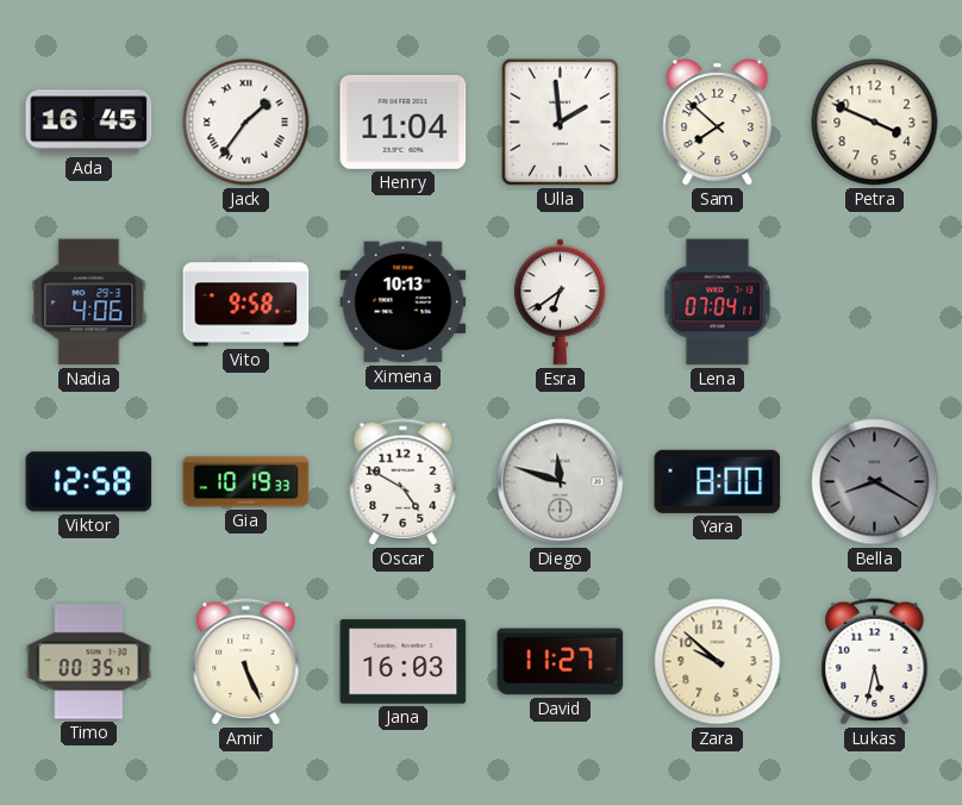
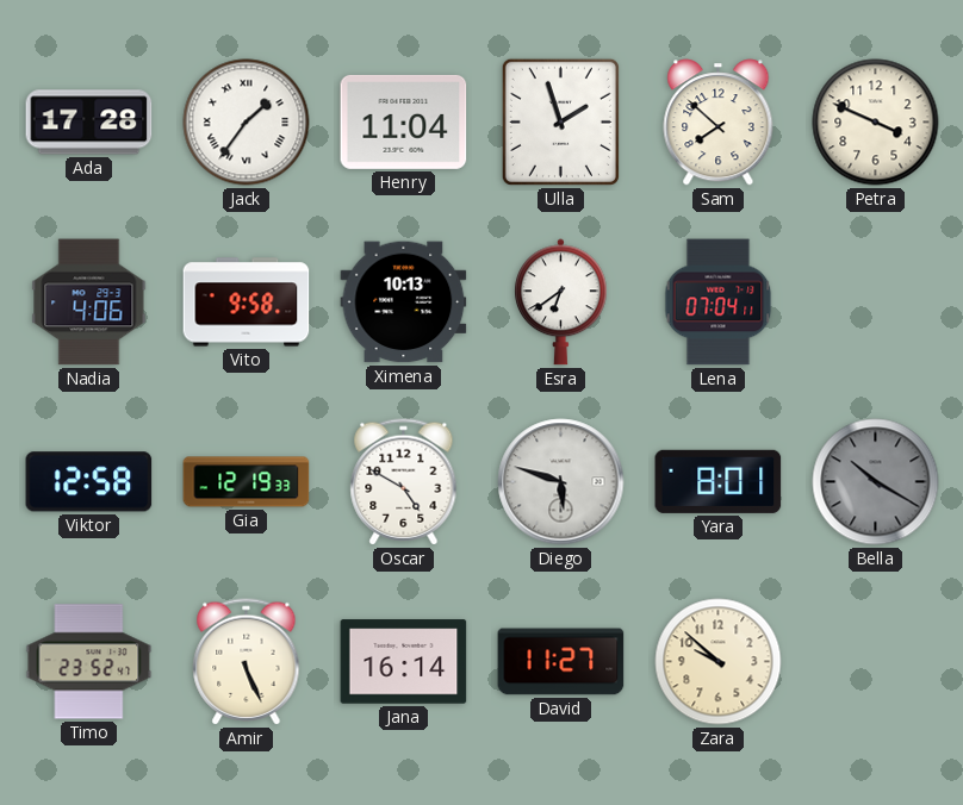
Ada: 16:45 -> 17:28
Ulla: 1:59 -> 1:57
Gia: 10:19 -> 12:19
Diego: 11:48 -> 5:48
Yara: 8:00 -> 8:01
Bella: 8:20 -> 10:20
Timo: 00:35 -> 23:52
Jana: 16:03 -> 16:14
Lukas: 5:32 -> none
